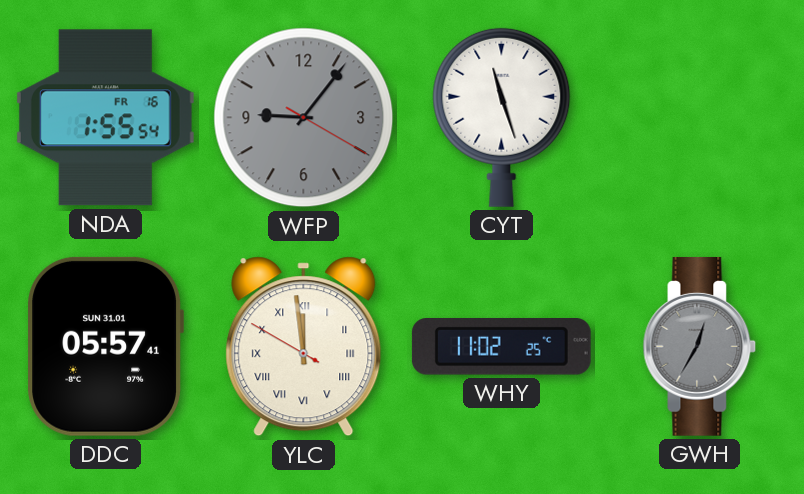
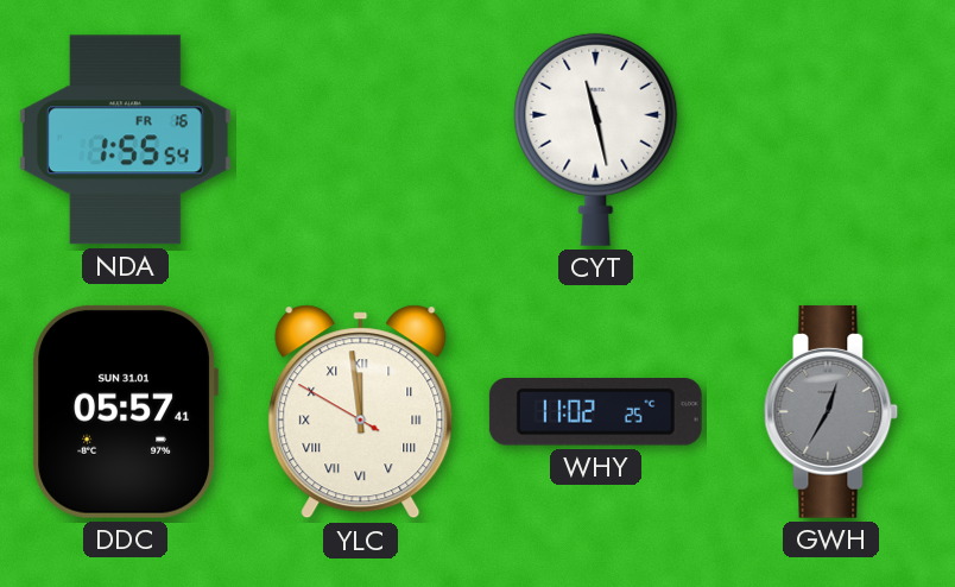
WFP: 9:06 -> none
CYT: 11:27 -> 11:28
